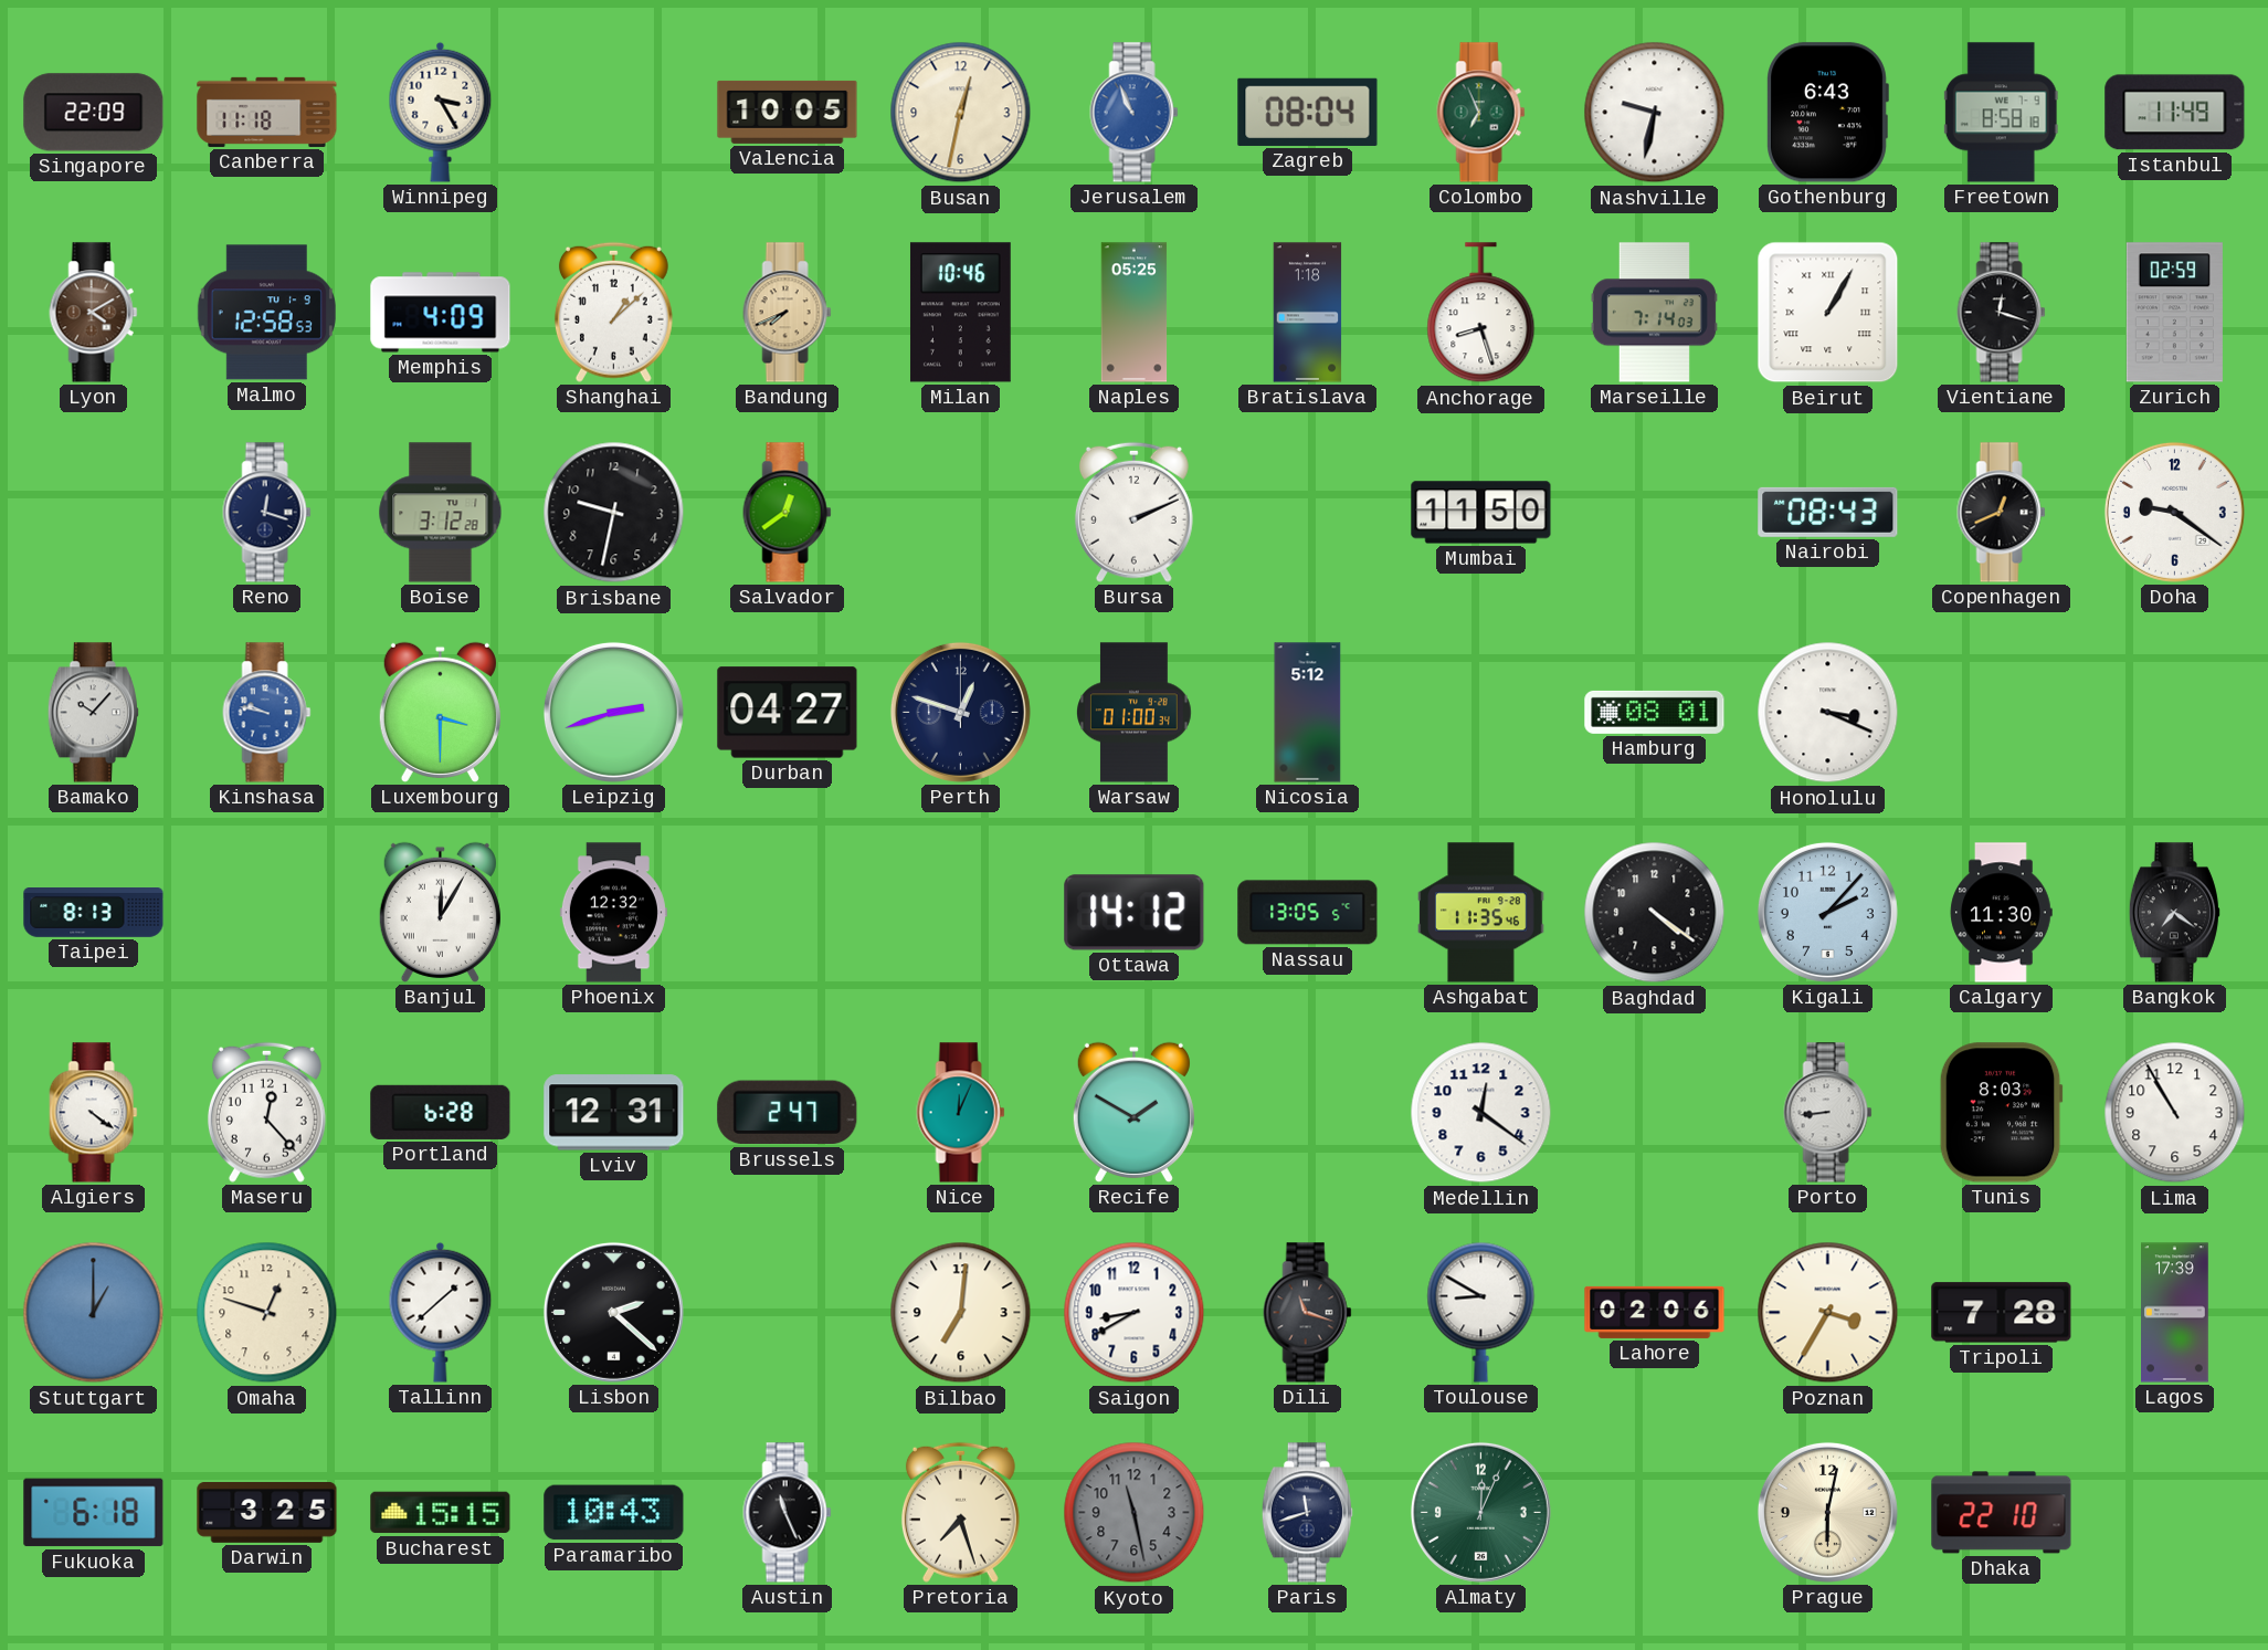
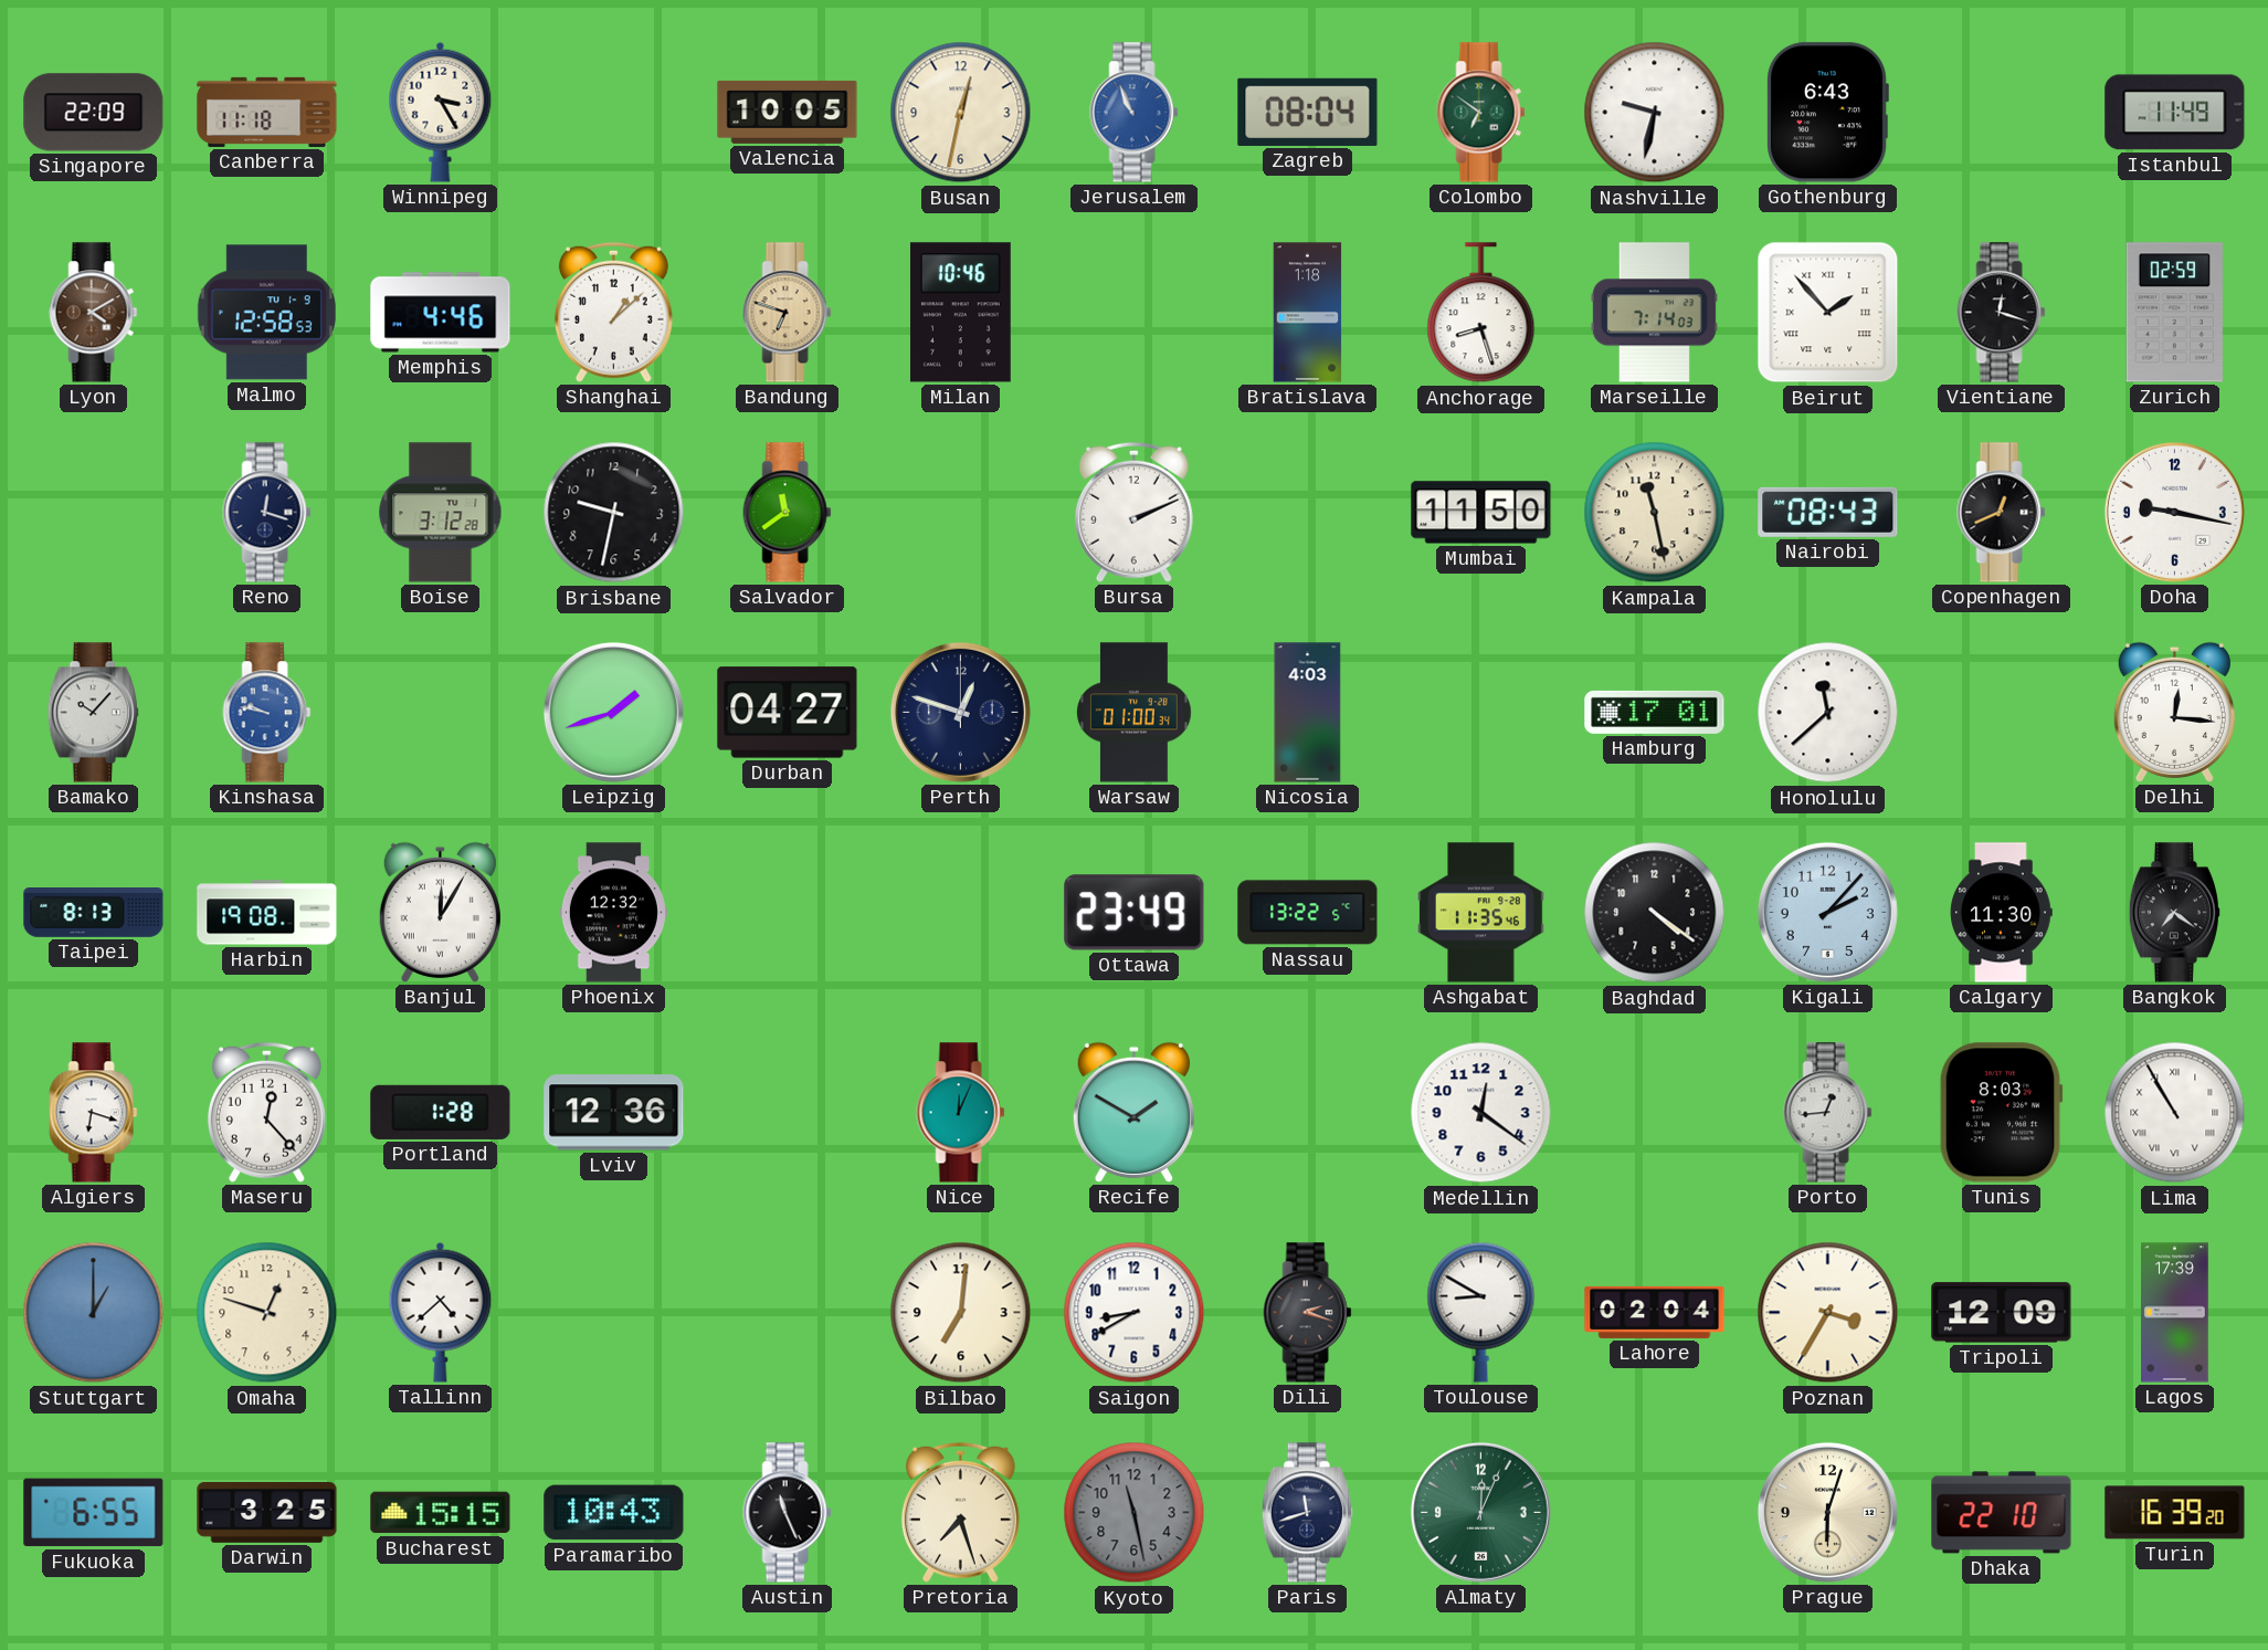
Colombo: 6:56 -> 6:51
Freetown: 8:58 -> none
Memphis: 4:09 -> 4:46
Bandung: 7:41 -> 6:48
Naples: 05:25 -> none
Beirut: 1:05 -> 1:53
Salvador: 12:39 -> 11:39
Kampala: none -> 11:28
Doha: 9:21 -> 9:17
Luxembourg: 3:30 -> none
Leipzig: 2:42 -> 1:42
Nicosia: 5:12 -> 4:03
Hamburg: 08:01 -> 17:01
Honolulu: 3:19 -> 11:38
Delhi: none -> 12:16
Harbin: none -> 19:08
Ottawa: 14:12 -> 23:49
Nassau: 13:05 -> 13:22
Algiers: 4:21 -> 6:18
Portland: 6:28 -> 1:28
Lviv: 12:31 -> 12:36
Brussels: 2:47 -> none
Porto: 8:44 -> 12:44
Lima numerals: Arabic -> Roman
Tallinn: 1:38 -> 4:38
Lisbon: 2:22 -> none
Dili: 11:18 -> 2:18
Lahore: 02:06 -> 02:04
Tripoli: 7:28 -> 12:09
Fukuoka: 6:18 -> 6:55
Prague: 6:02 -> 6:03
Turin: none -> 16:39
